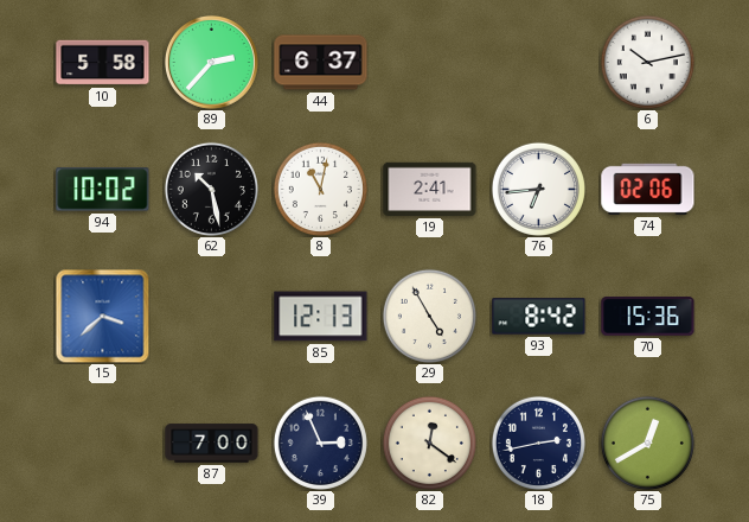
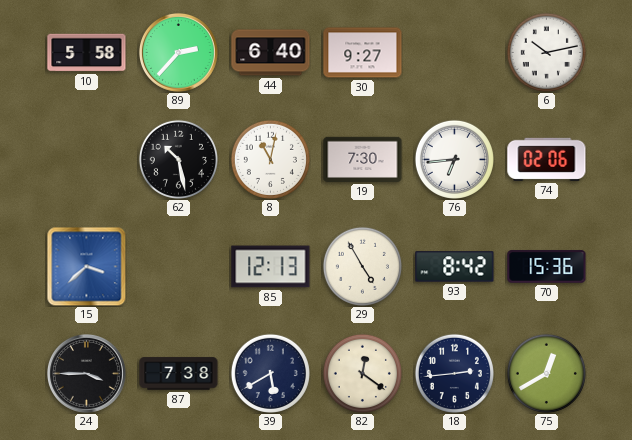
44: 6:37 -> 6:40
30: none -> 9:27
94: 10:02 -> none
19: 2:41 -> 7:30
24: none -> 3:45
87: 7:00 -> 7:38
39: 2:56 -> 5:40
18: 2:43 -> 2:44
